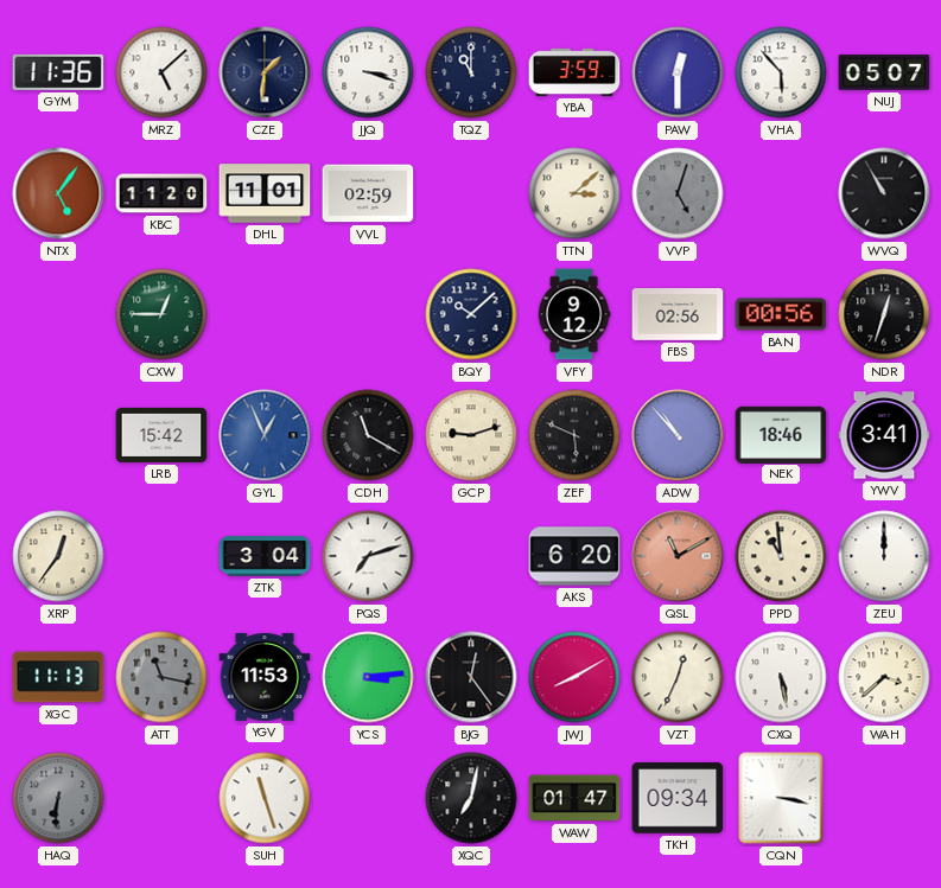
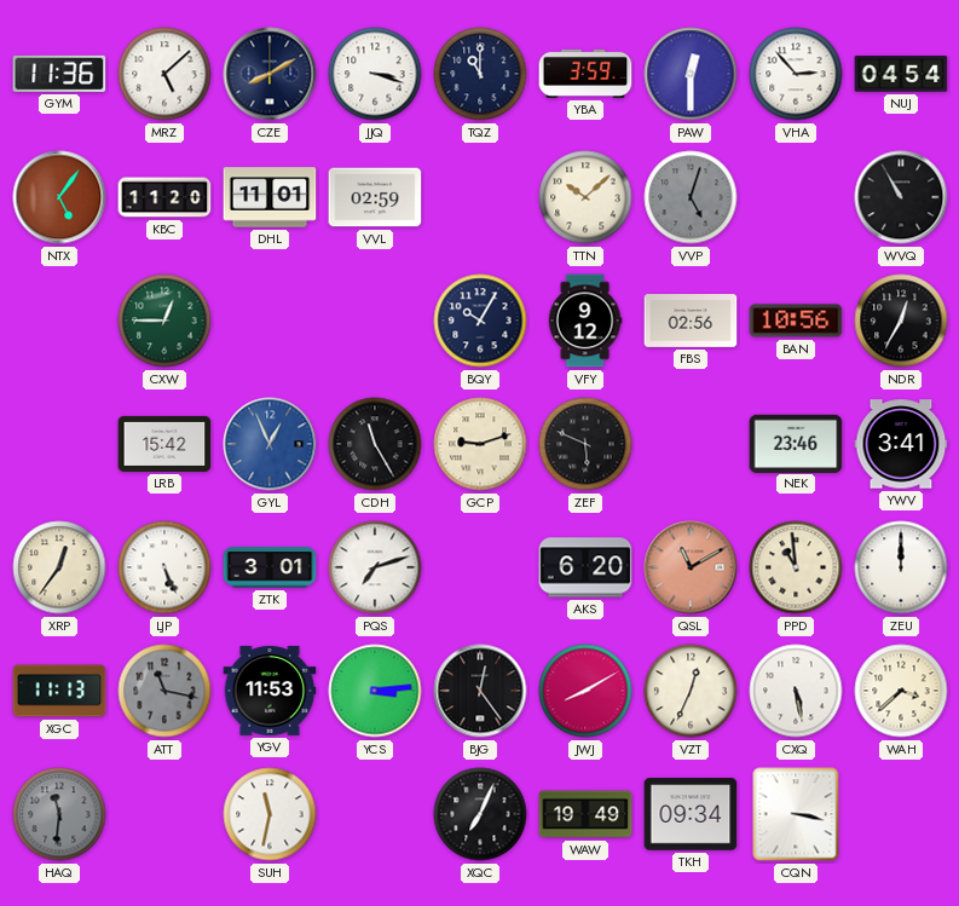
CZE: 1:31 -> 8:10
VHA: 5:53 -> 2:53
NUJ: 05:07 -> 04:54
TTN: 3:08 -> 10:08
BQY: 10:08 -> 10:05
BAN: 00:56 -> 10:56
NDR: 12:33 -> 12:35
CDH: 11:20 -> 11:25
ADW: 10:53 -> none
NEK: 18:46 -> 23:46
LJP: none -> 5:26
ZTK: 3:04 -> 3:01
HAQ: 6:31 -> 11:31
SUH: 11:27 -> 11:32
XQC: 7:02 -> 7:04
WAW: 01:47 -> 19:49
